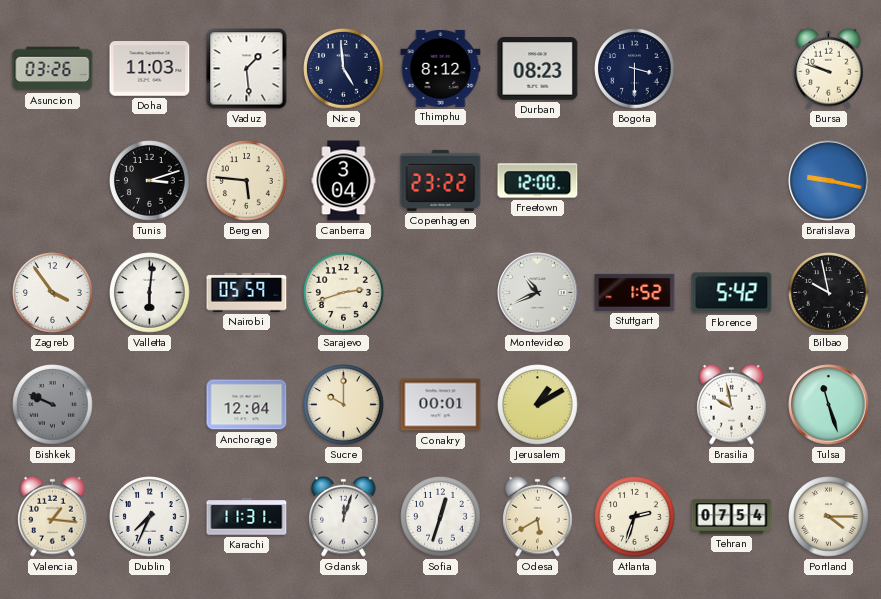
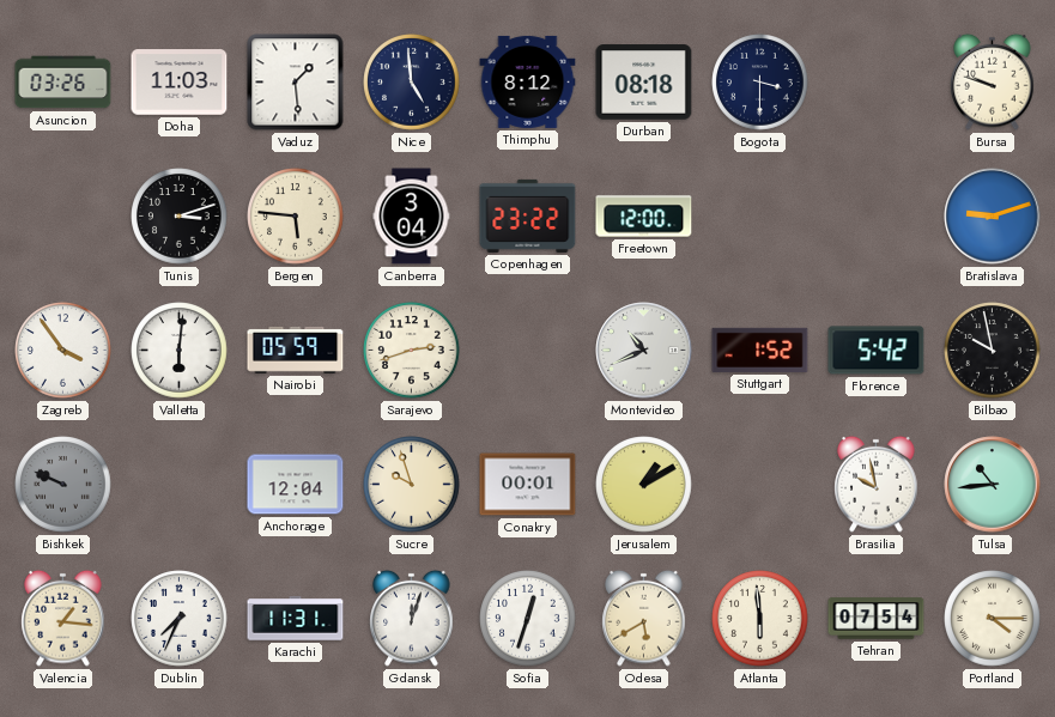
Durban: 08:23 -> 08:18
Bratislava: 9:17 -> 9:12
Sucre: 10:00 -> 9:57
Tulsa: 11:27 -> 10:44
Atlanta: 2:33 -> 5:59
